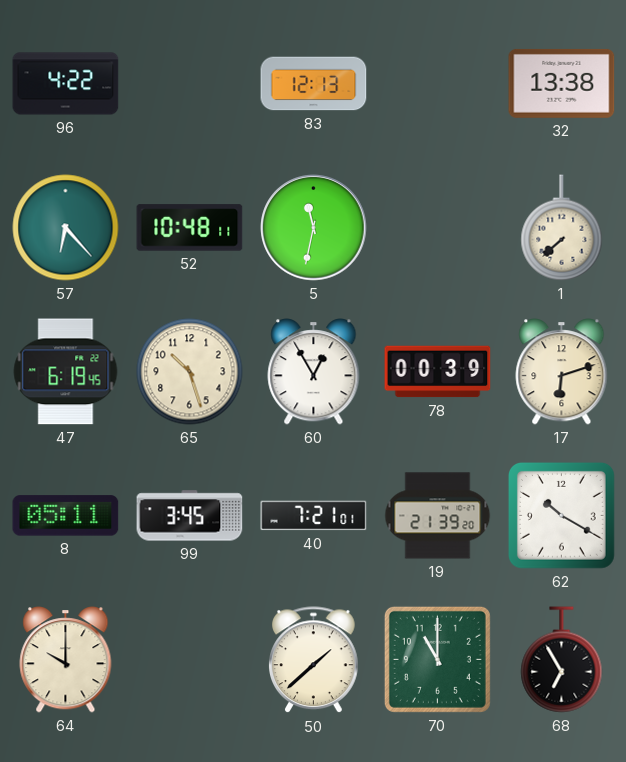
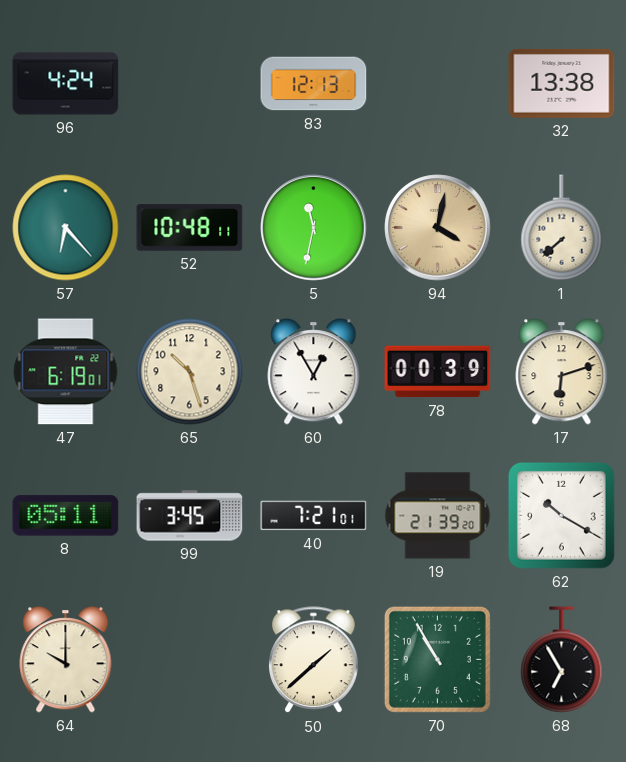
96: 4:22 -> 4:24
94: none -> 4:02
47: 6:19:45 -> 6:19:01
70: 11:00 -> 10:55
